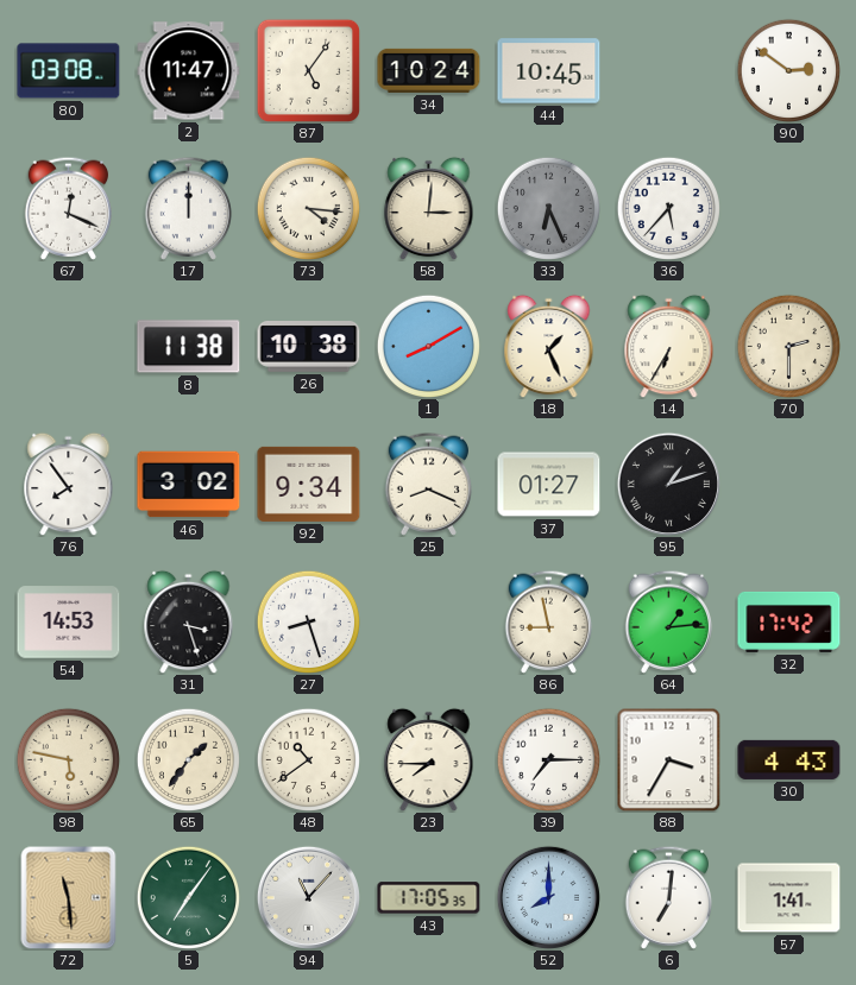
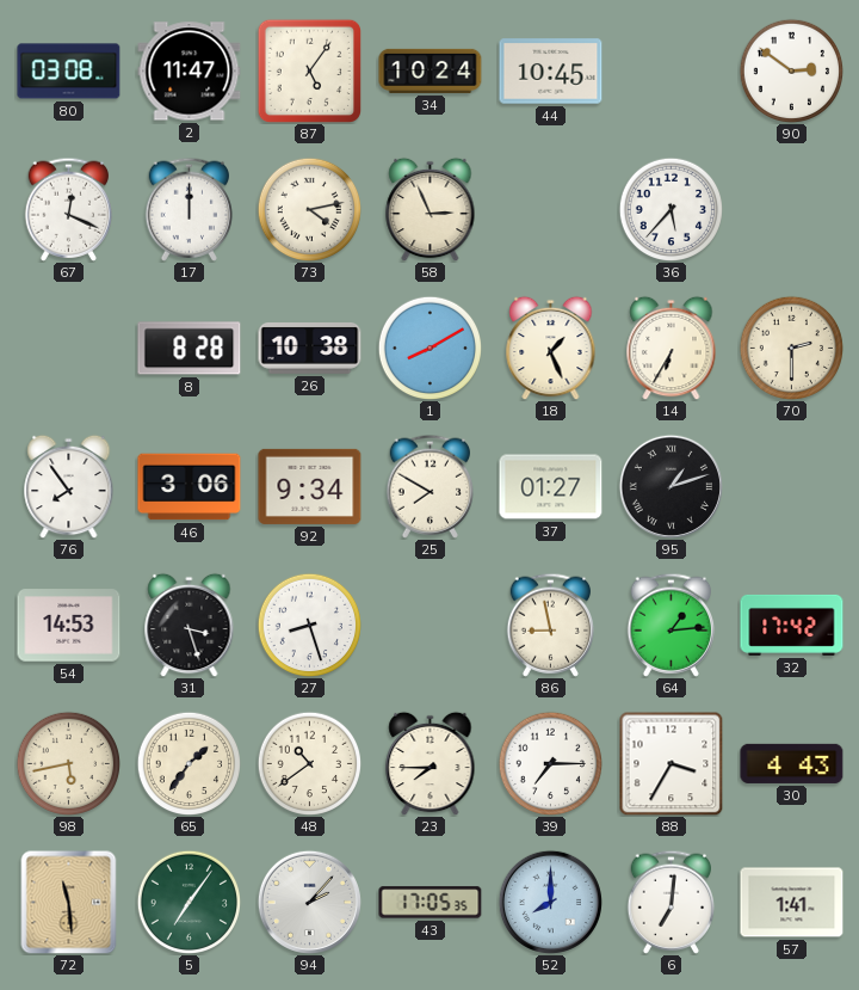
73: 4:16 -> 4:13
58: 3:01 -> 2:56
33: 6:26 -> none
8: 11:38 -> 8:28
46: 3:02 -> 3:06
25: 8:19 -> 7:50
98: 5:47 -> 5:43
94: 11:07 -> 2:07
